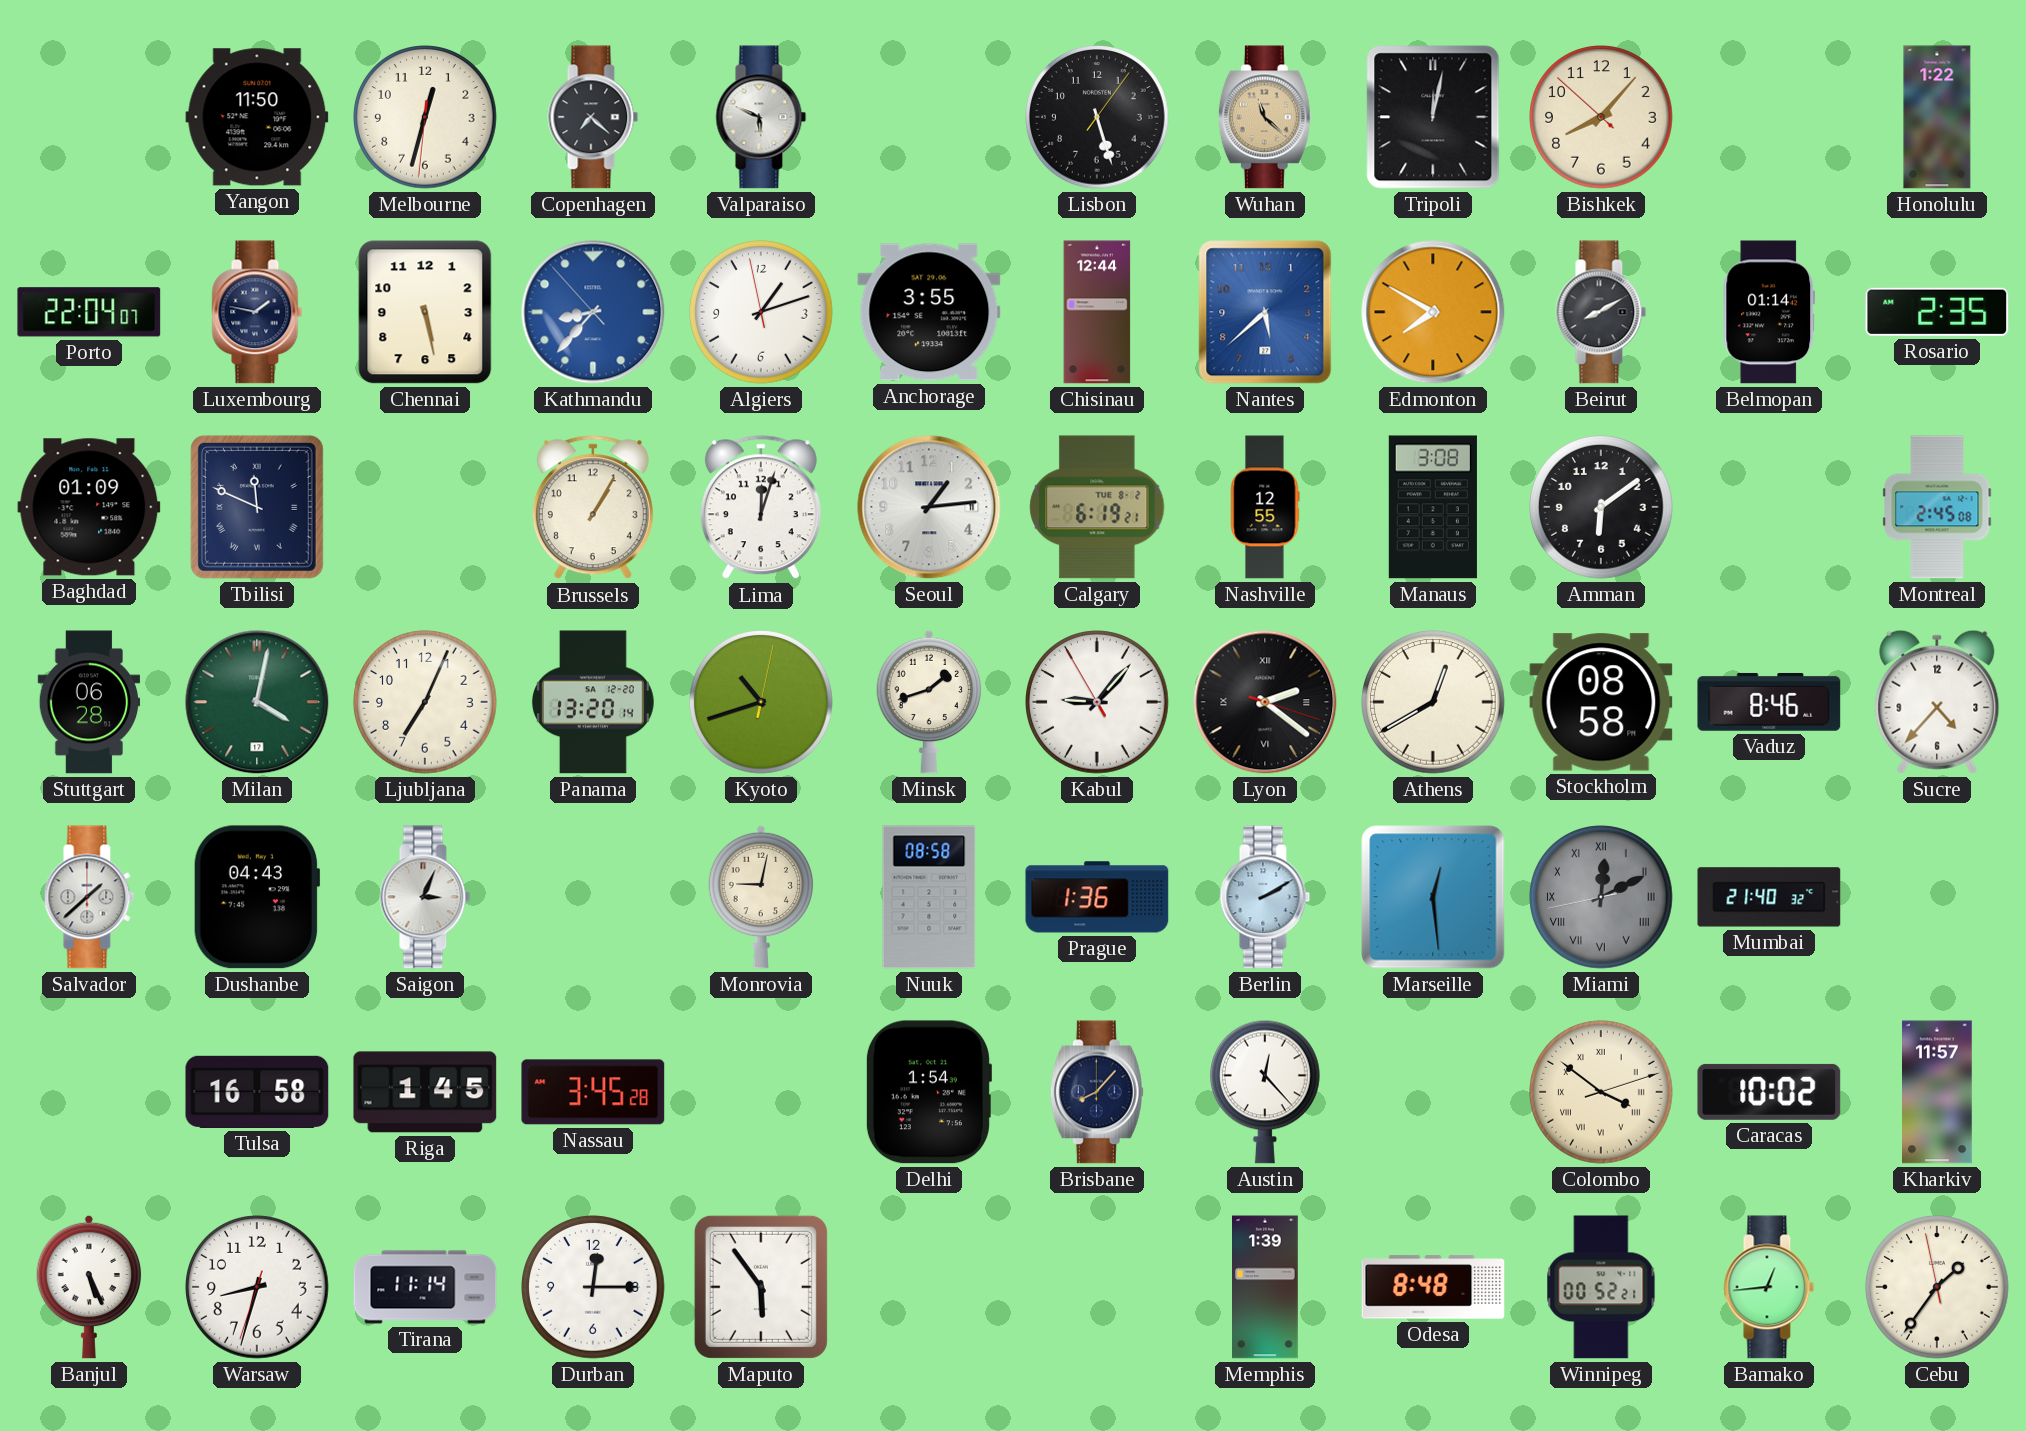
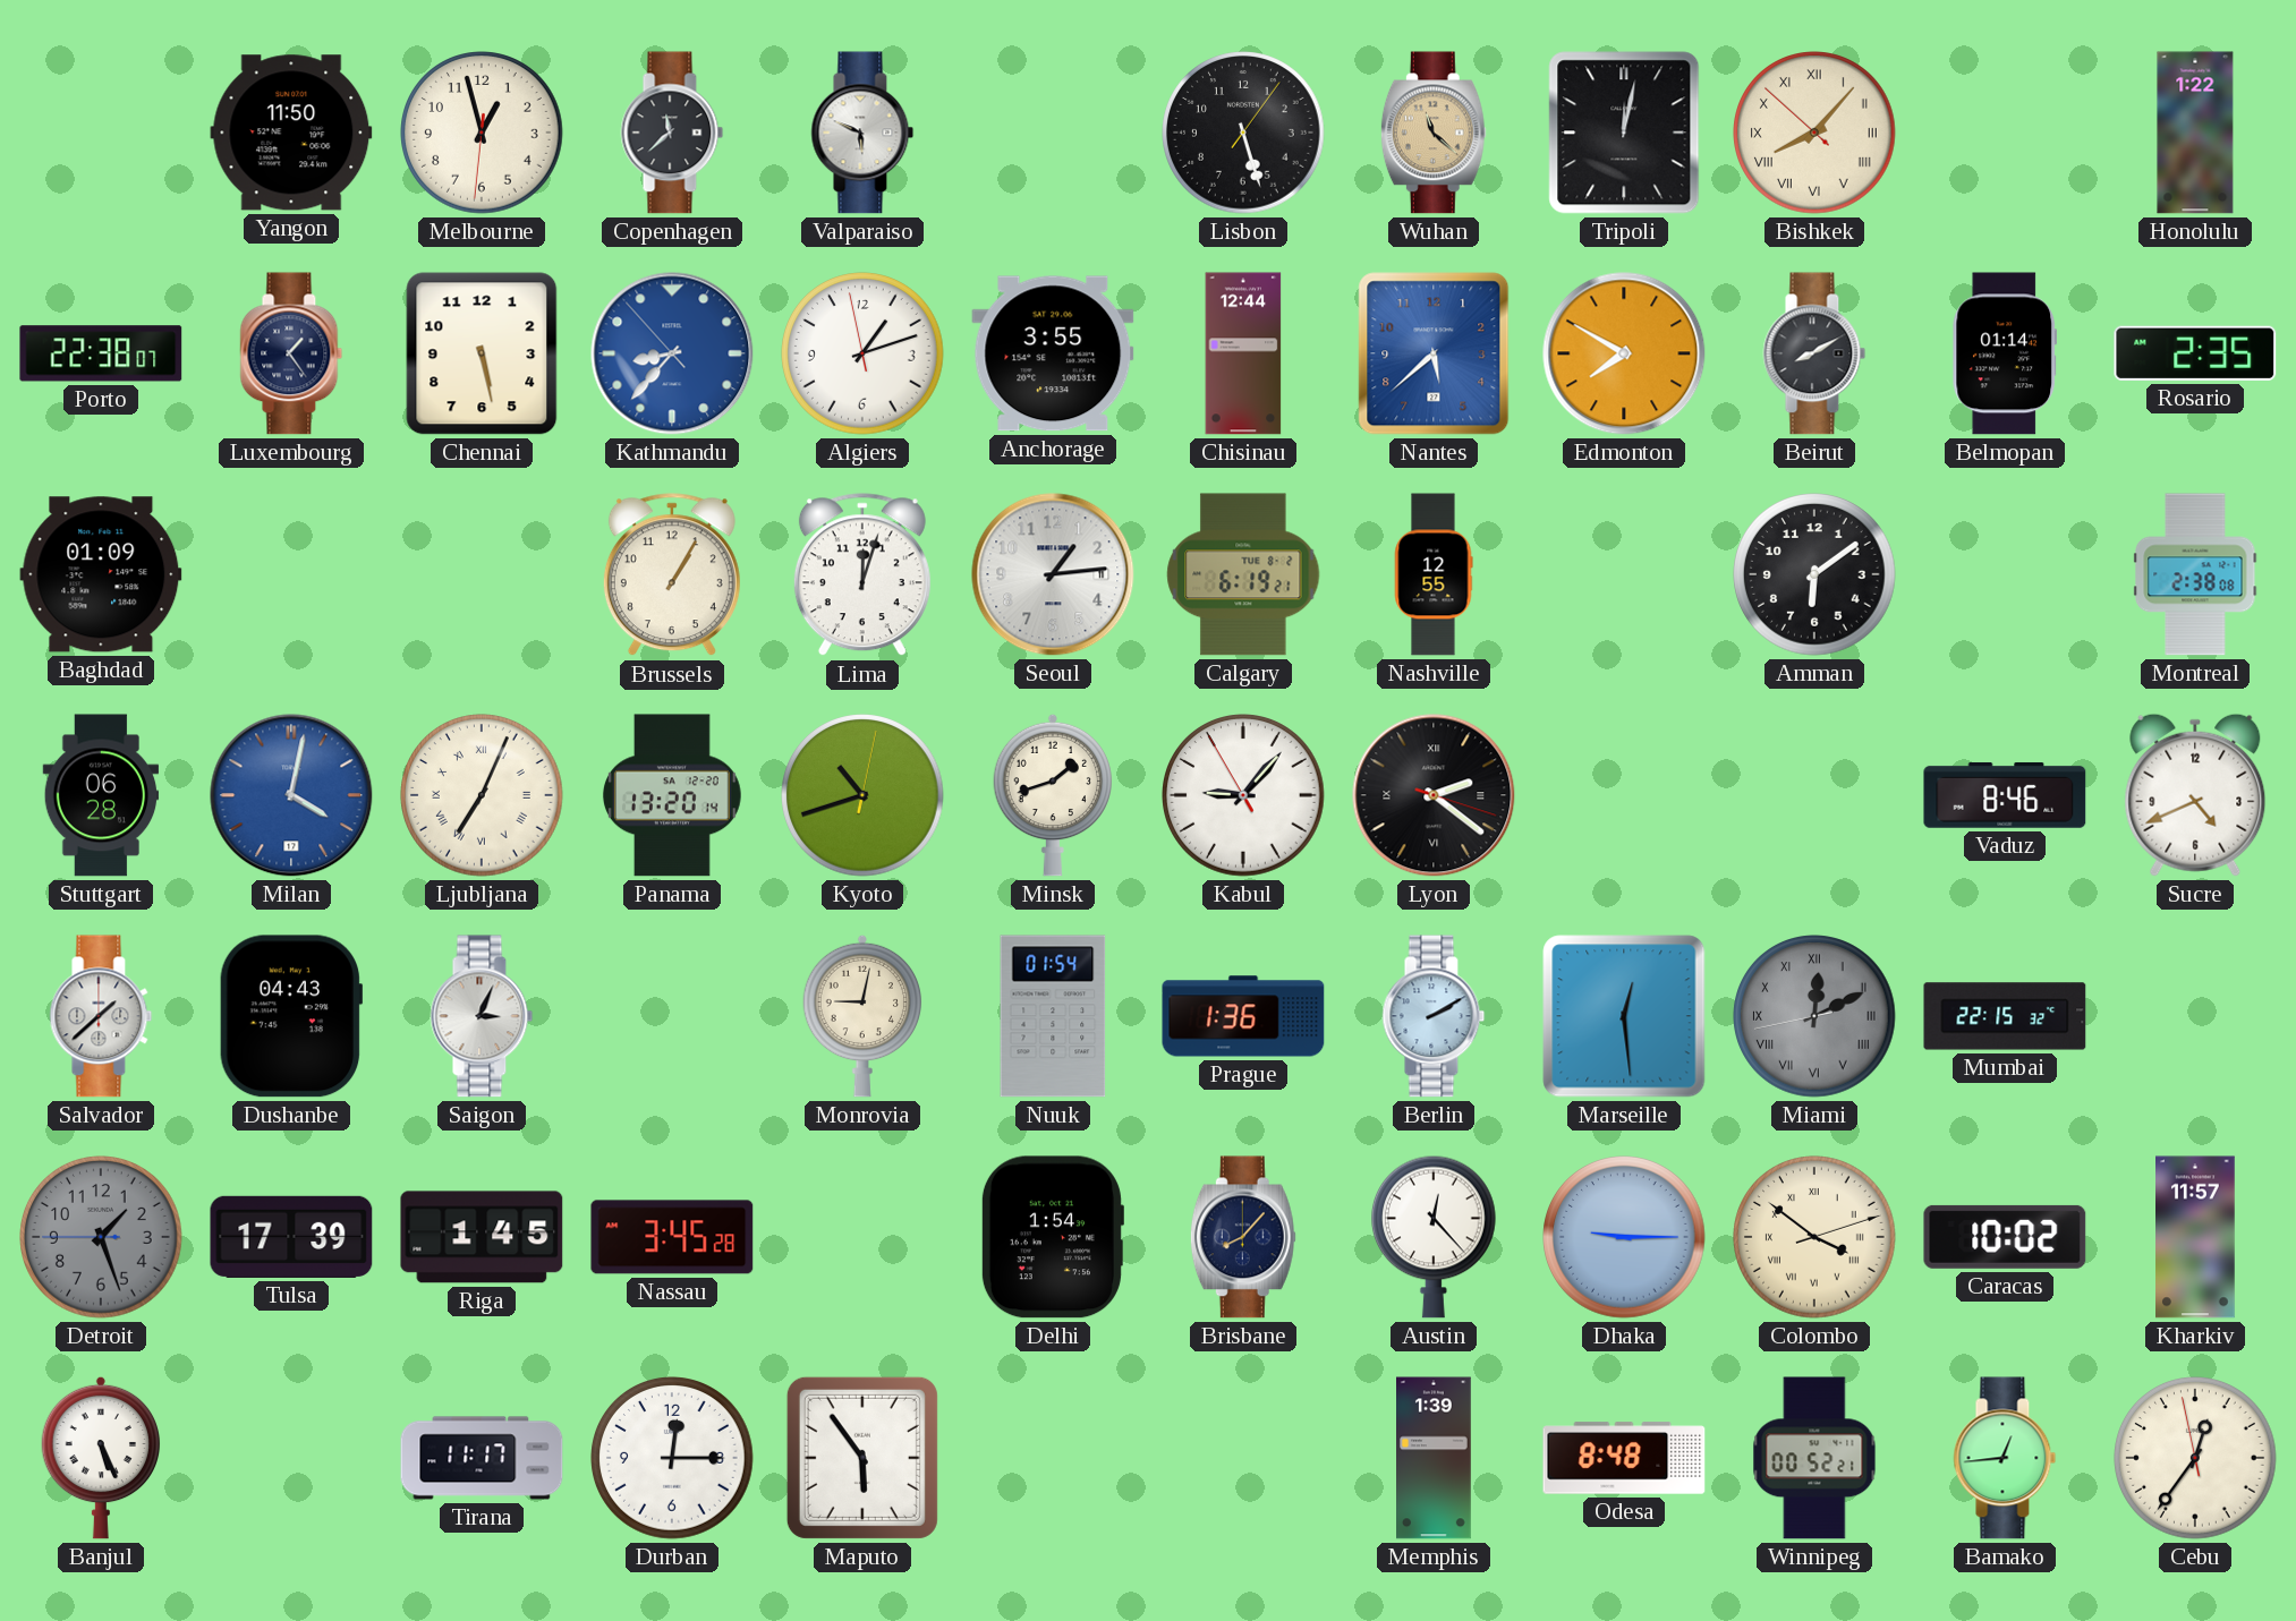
Melbourne: 12:32 -> 12:57
Copenhagen: 7:22 -> 11:38
Bishkek numerals: Arabic -> Roman
Porto: 22:04 -> 22:38
Luxembourg: 1:47 -> 1:24
Tbilisi: 11:49 -> none
Manaus: 3:08 -> none
Montreal: 2:45 -> 2:38
Milan dial: green -> blue
Ljubljana numerals: Arabic -> Roman
Athens: 12:40 -> none
Stockholm: 08:58 -> none
Sucre: 4:37 -> 4:41
Nuuk: 08:58 -> 01:54
Mumbai: 21:40 -> 22:15
Detroit: none -> 1:26
Tulsa: 16:58 -> 17:39
Dhaka: none -> 9:15
Warsaw: 8:32 -> none
Tirana: 11:14 -> 11:17
Cebu: 1:35 -> 12:35
